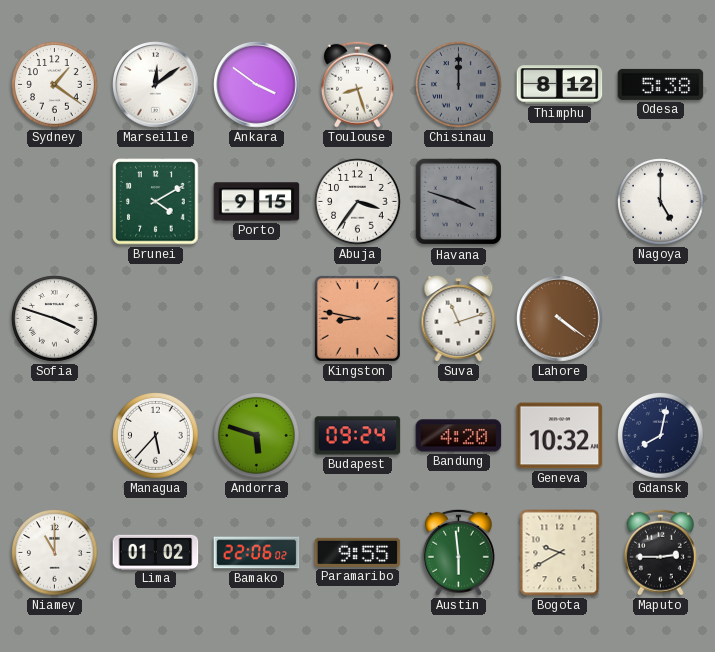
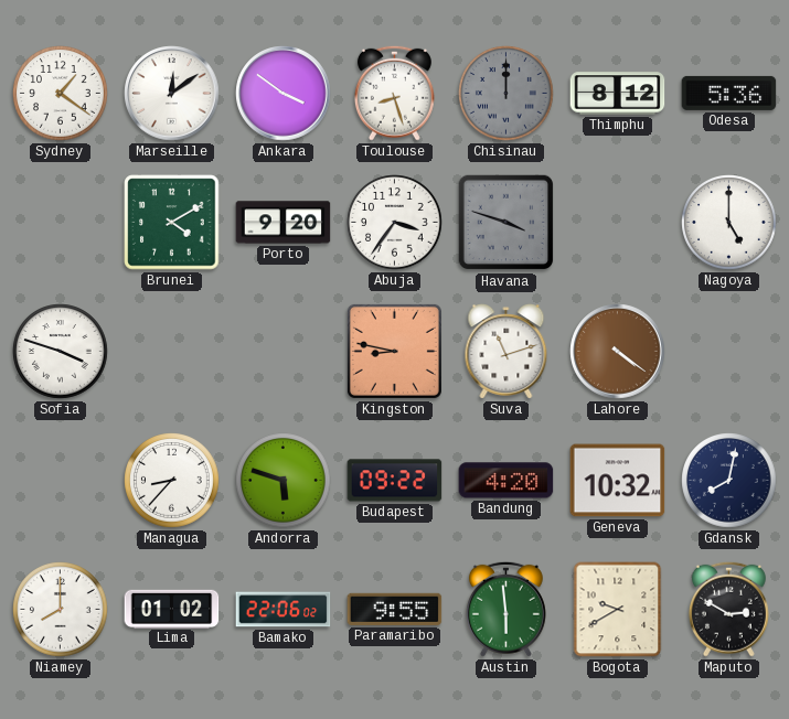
Odesa: 5:38 -> 5:36
Porto: 9:15 -> 9:20
Managua: 5:37 -> 8:37
Budapest: 09:24 -> 09:22
Niamey: 11:00 -> 8:00
Maputo: 2:45 -> 2:50
